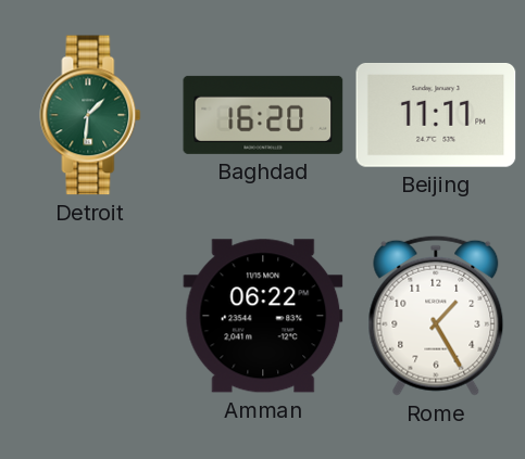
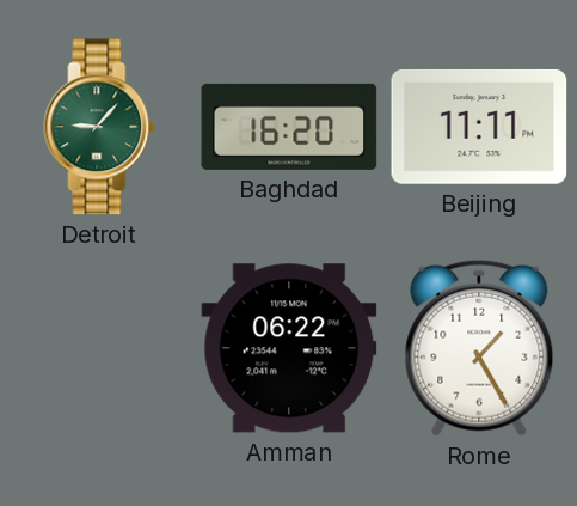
Detroit: 1:31 -> 9:07
